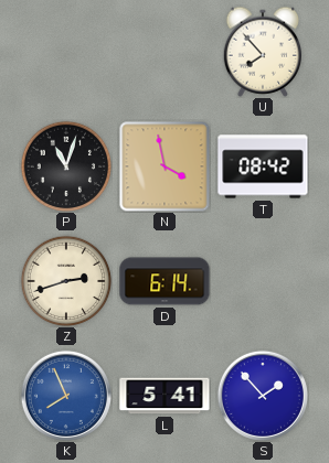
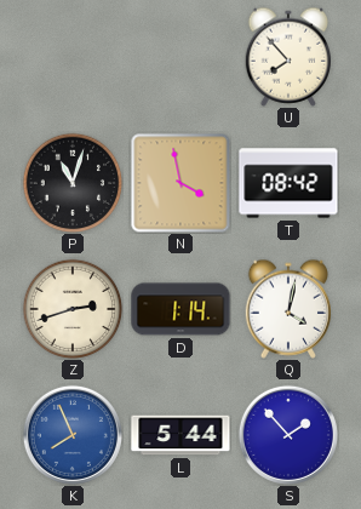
D: 6:14 -> 1:14
Q: none -> 4:02
L: 5:41 -> 5:44
